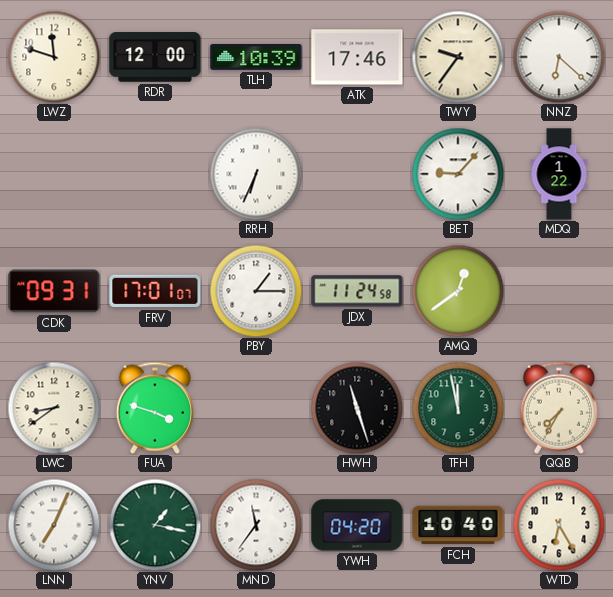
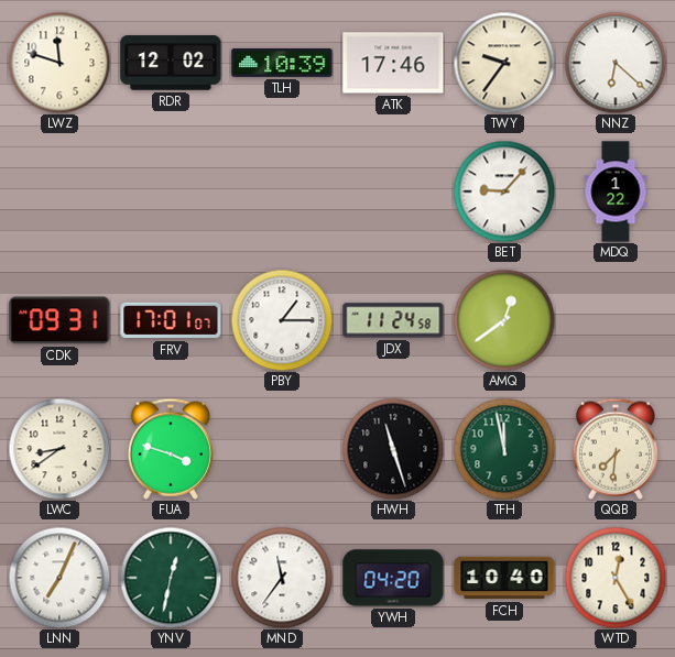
RDR: 12:00 -> 12:02
RRH: 6:34 -> none
QQB: 7:35 -> 7:31
YNV: 1:17 -> 12:32
WTD: 6:25 -> 12:25
